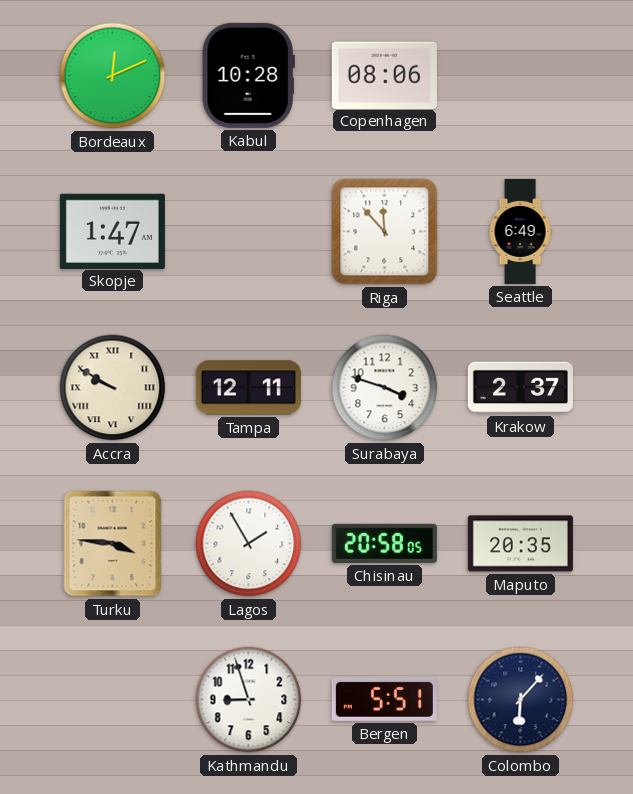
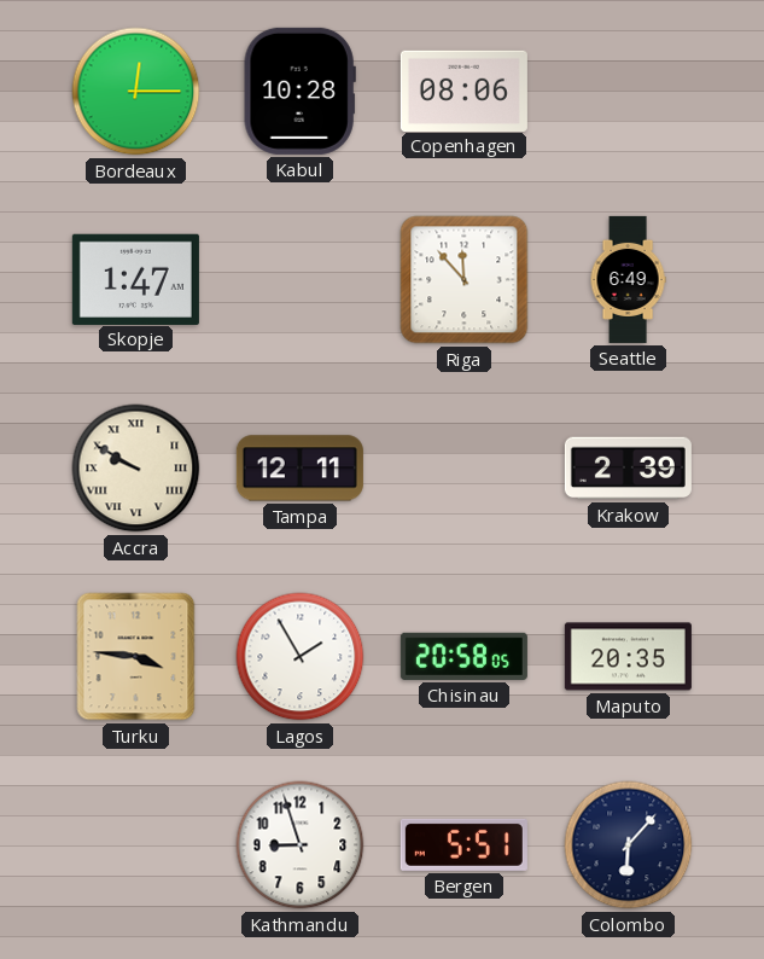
Bordeaux: 12:11 -> 12:15
Surabaya: 3:48 -> none
Krakow: 2:37 -> 2:39
